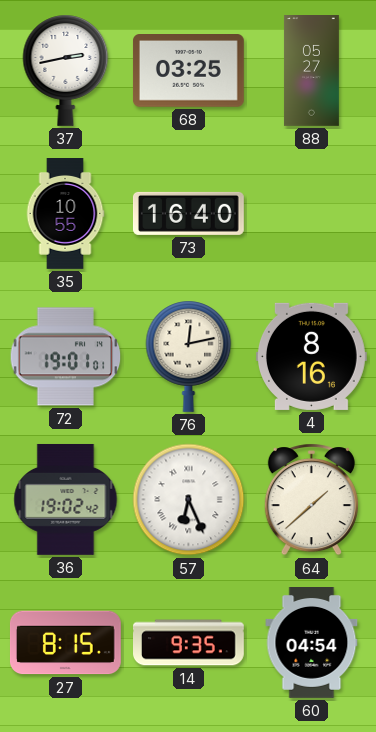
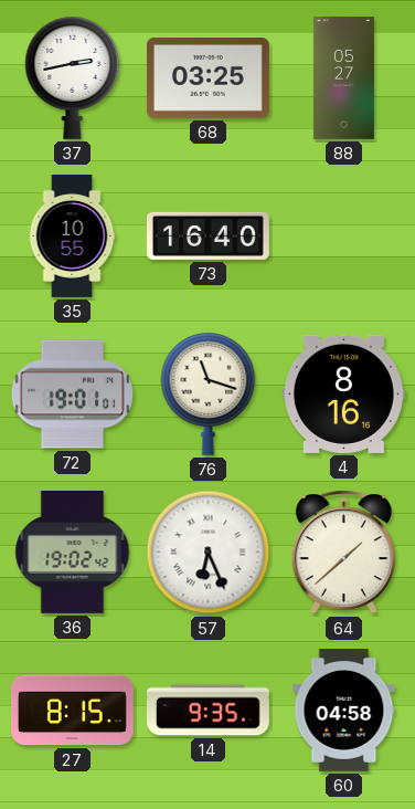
76: 12:13 -> 11:18
60: 04:54 -> 04:58
